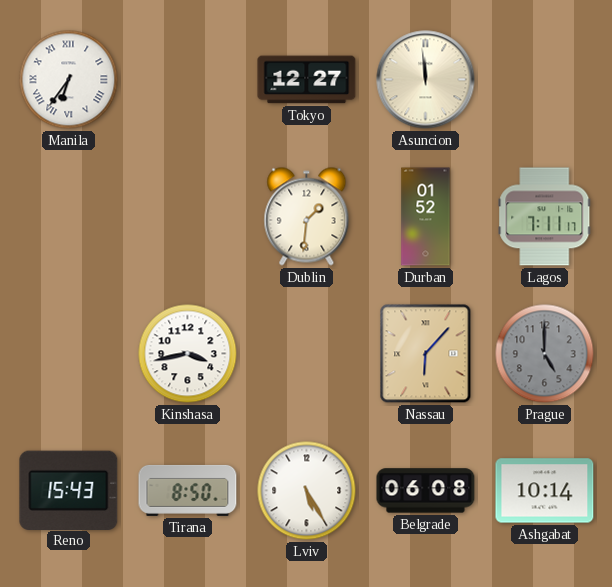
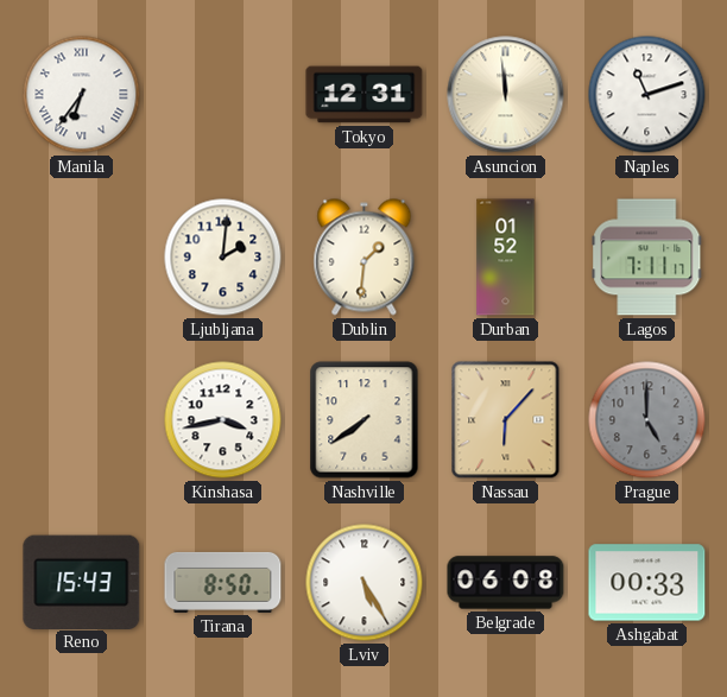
Tokyo: 12:27 -> 12:31
Naples: none -> 11:12
Ljubljana: none -> 2:01
Nashville: none -> 7:39
Ashgabat: 10:14 -> 00:33
